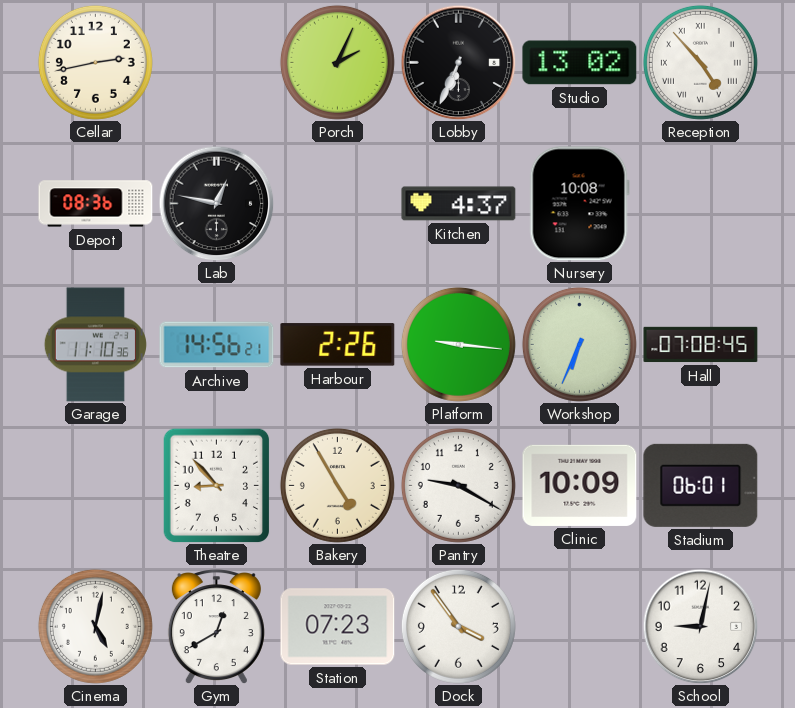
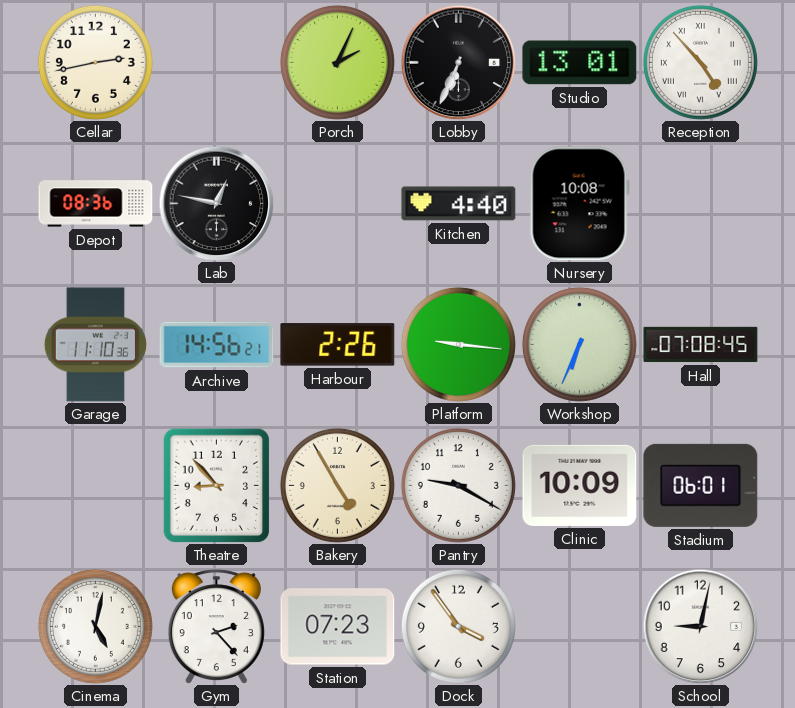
Studio: 13:02 -> 13:01
Kitchen: 4:37 -> 4:40
Gym: 12:40 -> 2:23
